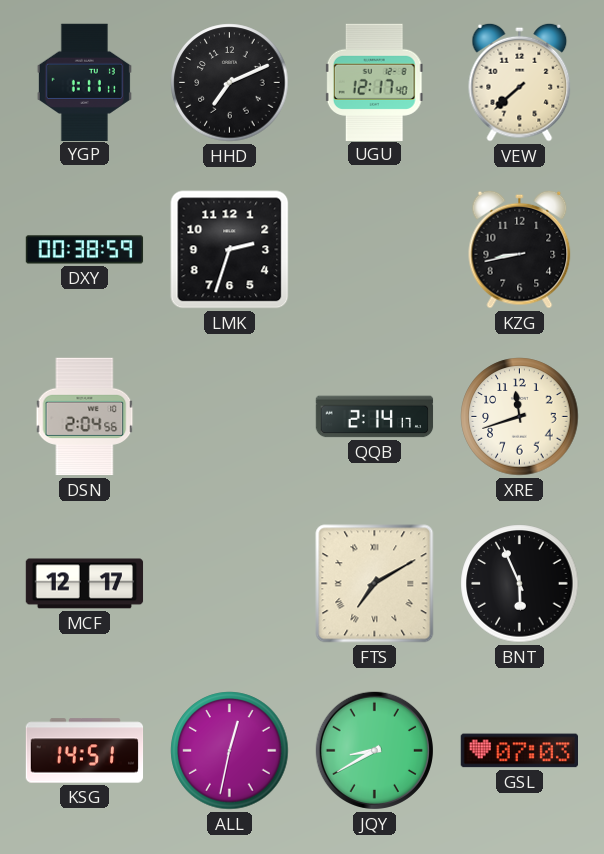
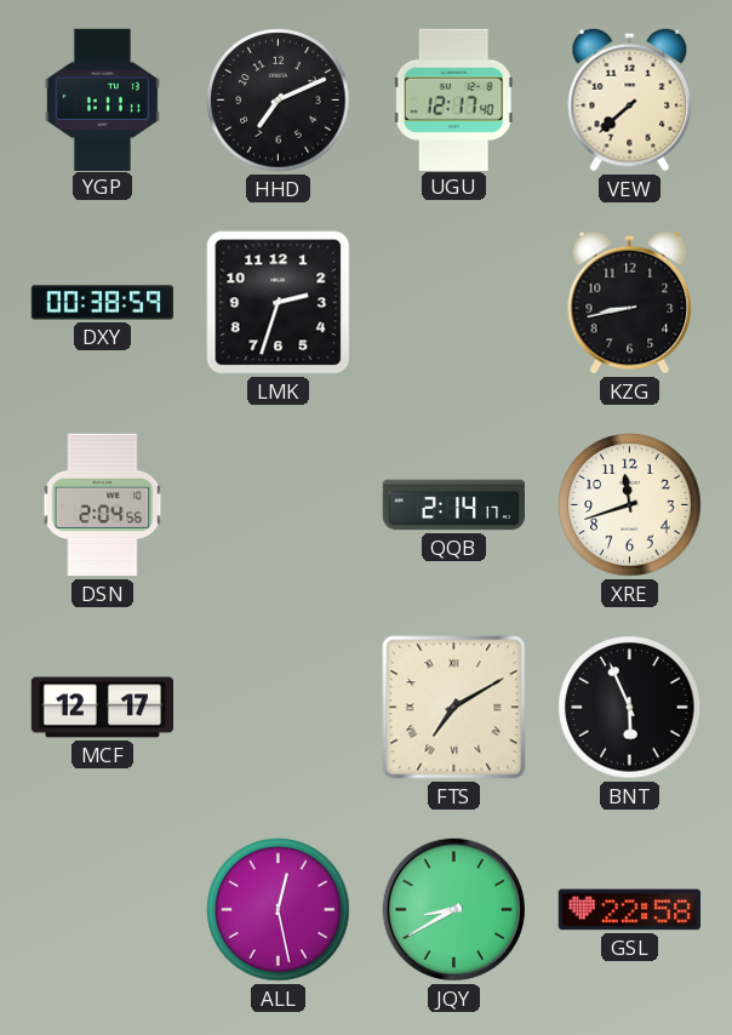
KSG: 14:51 -> none
ALL: 12:32 -> 12:28
GSL: 07:03 -> 22:58
